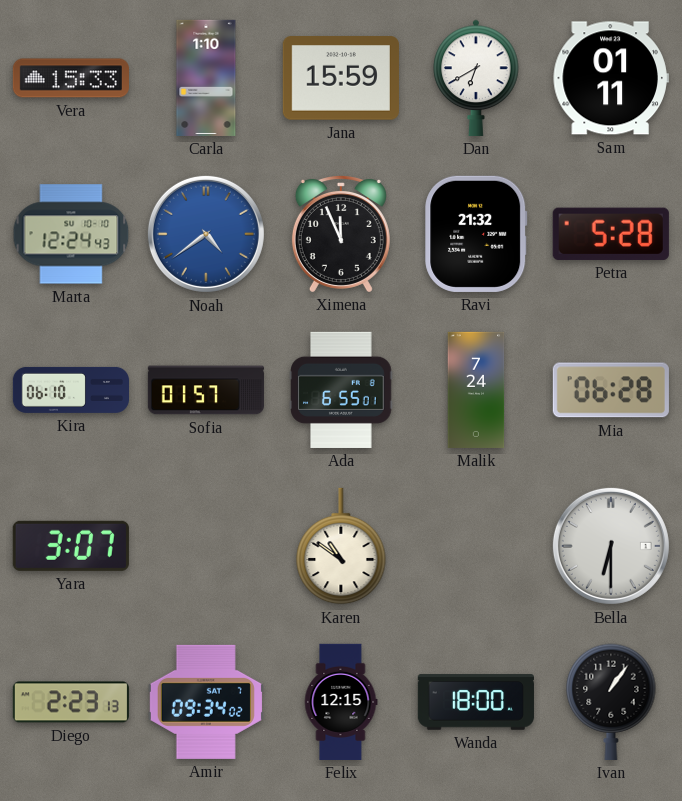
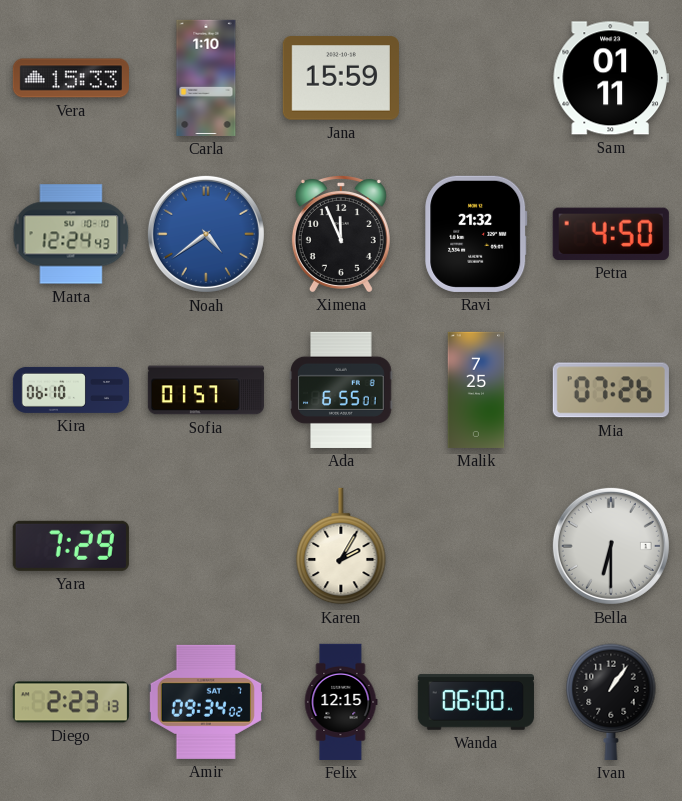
Dan: 6:40 -> none
Petra: 5:28 -> 4:50
Malik: 7:24 -> 7:25
Mia: 06:28 -> 07:26
Yara: 3:07 -> 7:29
Karen: 10:51 -> 2:05
Wanda: 18:00 -> 06:00
